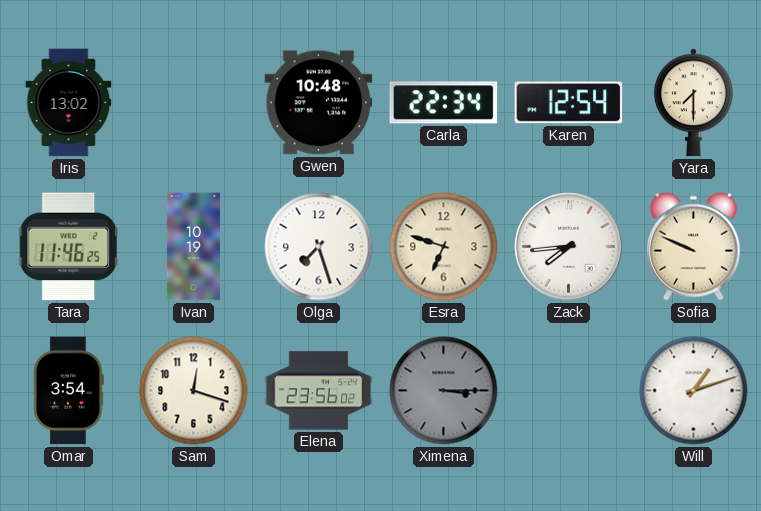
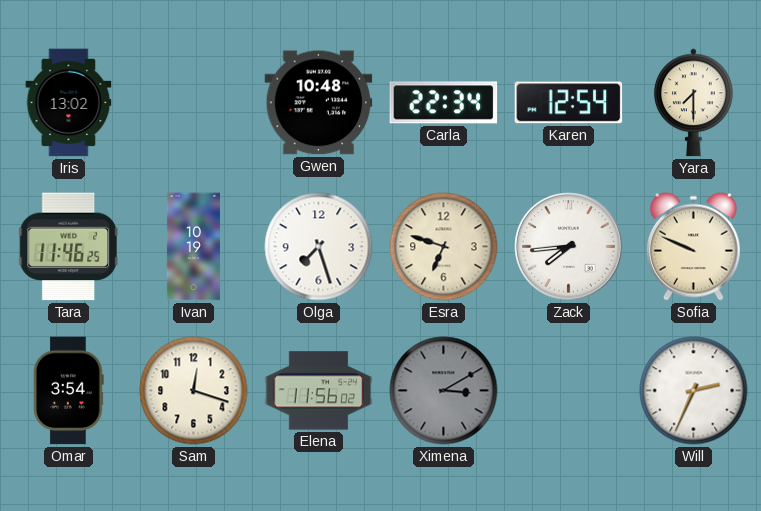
Elena: 23:56 -> 11:56
Ximena: 3:15 -> 3:10
Will: 1:12 -> 2:34
